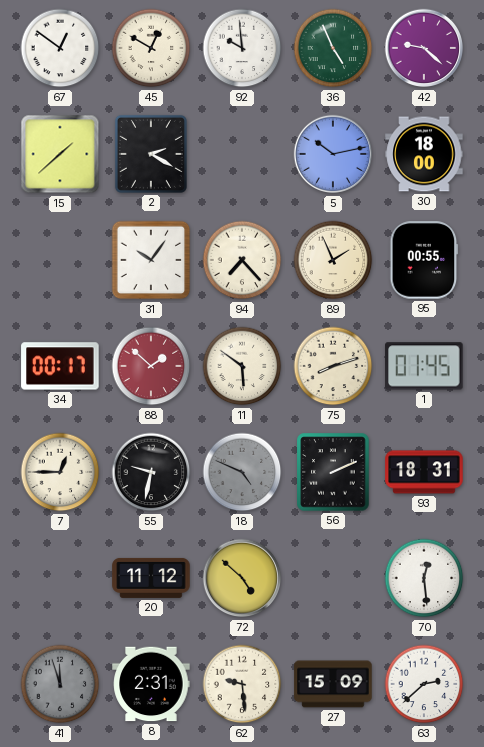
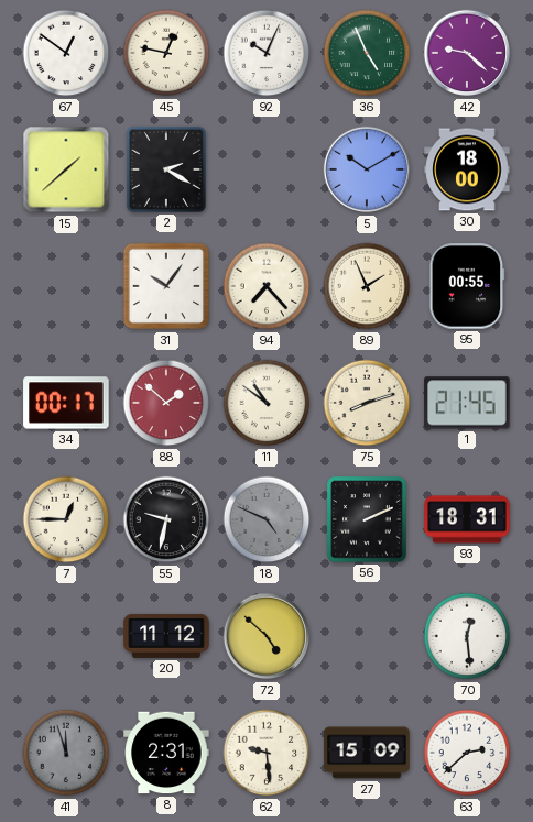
45: 12:50 -> 12:47
92: 9:59 -> 10:04
5: 10:13 -> 10:10
11: 5:51 -> 10:51
1: 01:45 -> 21:45
